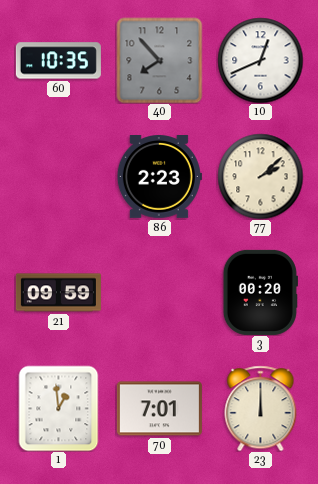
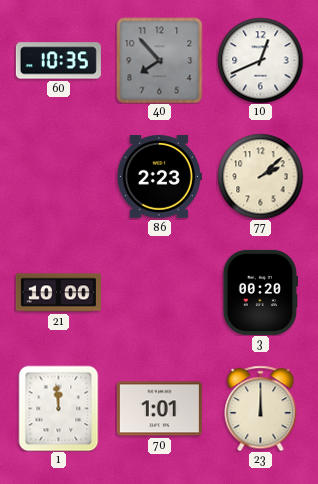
21: 09:59 -> 10:00
1: 12:59 -> 11:59
70: 7:01 -> 1:01
